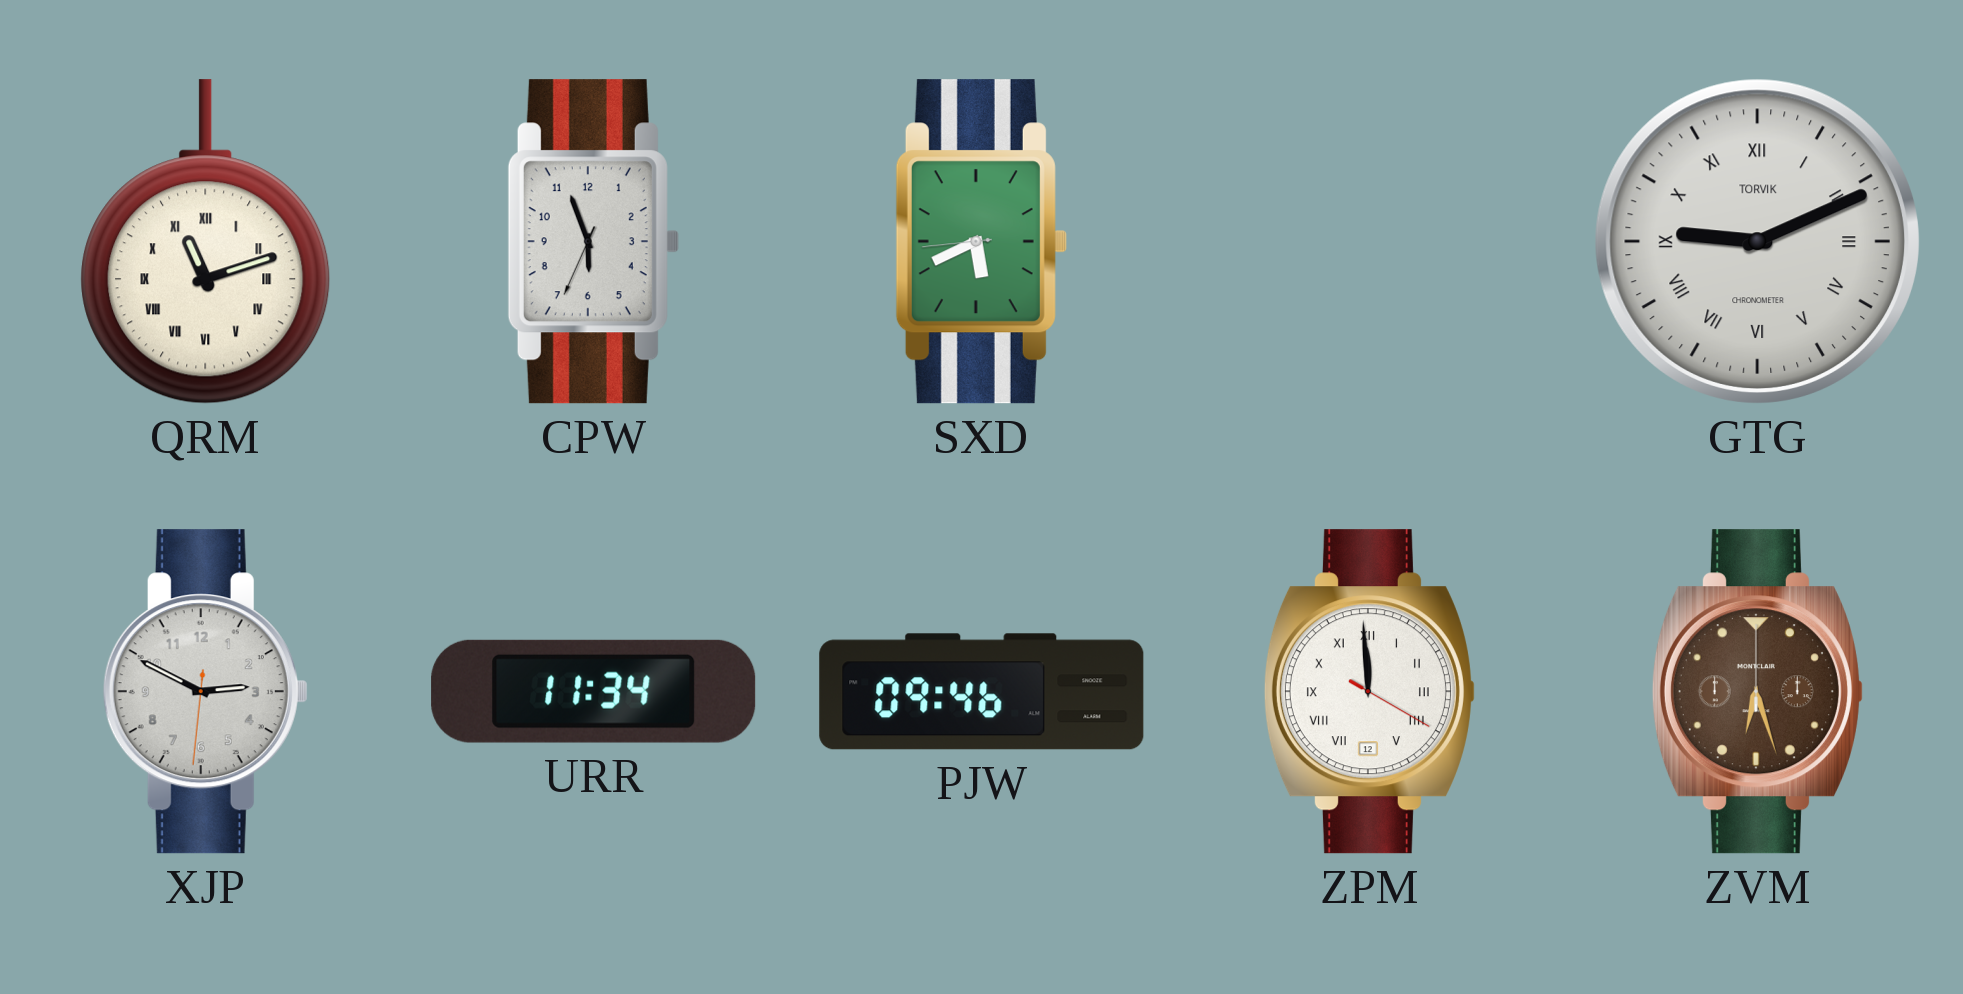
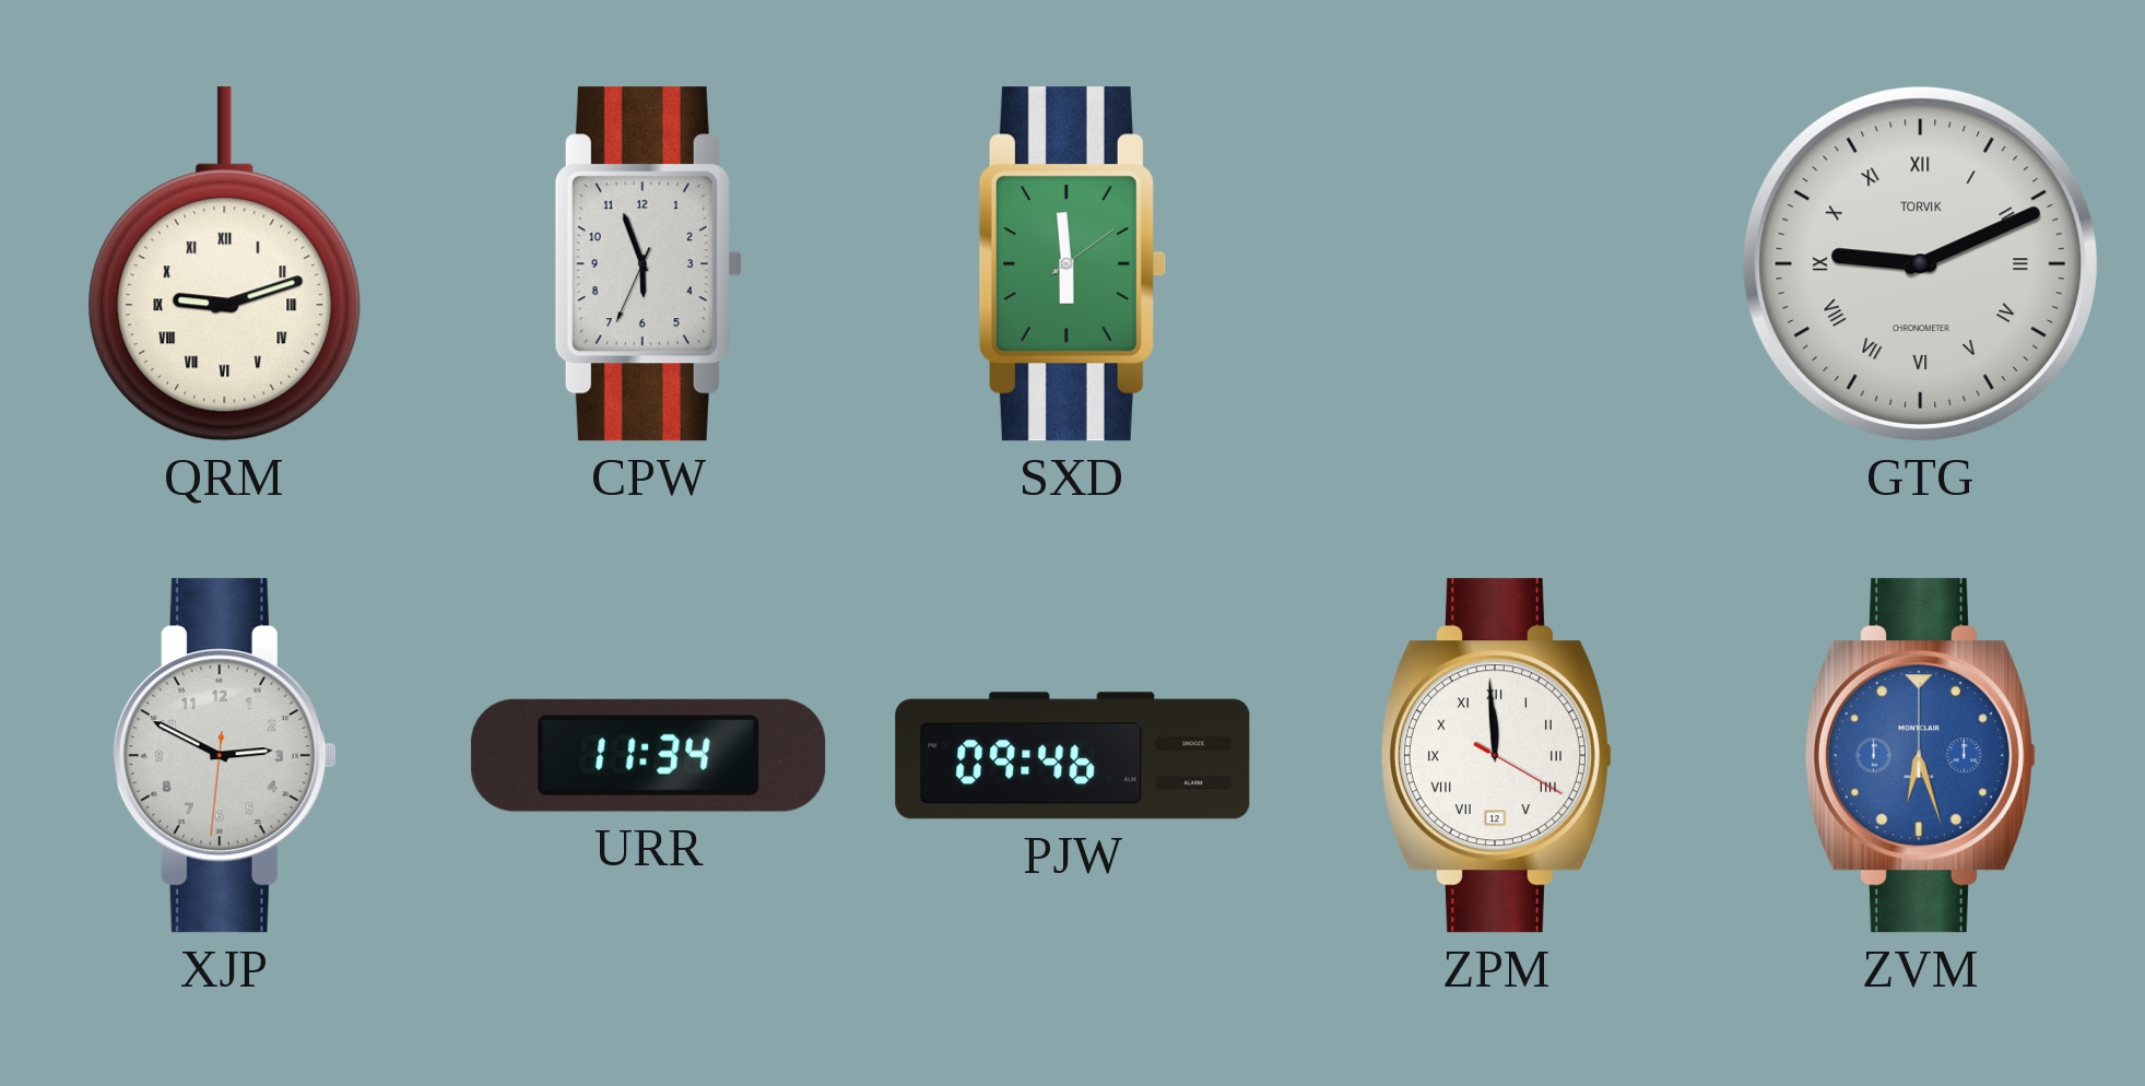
QRM: 11:12 -> 9:12
SXD: 5:40 -> 5:59
ZVM dial: brown -> blue
